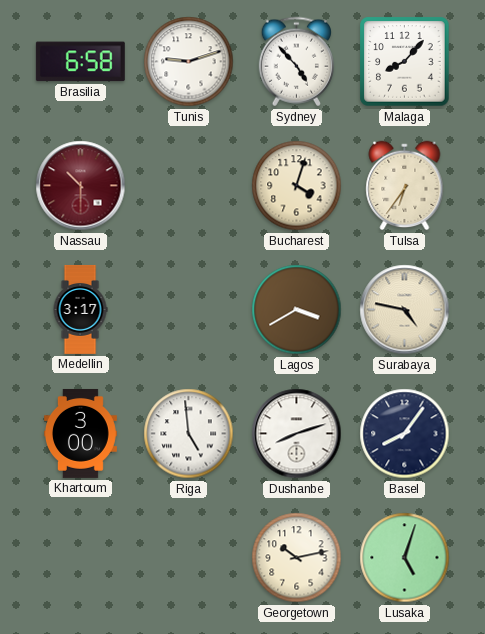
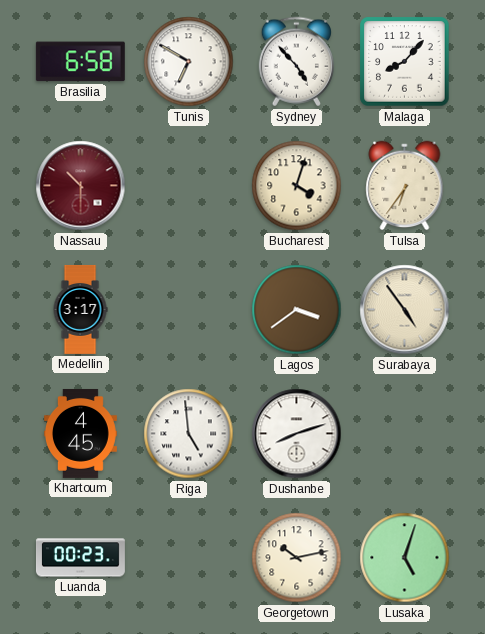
Tunis: 9:12 -> 6:50
Lagos: 3:40 -> 3:39
Surabaya: 4:47 -> 4:54
Khartoum: 3:00 -> 4:45
Basel: 8:06 -> none
Luanda: none -> 00:23
